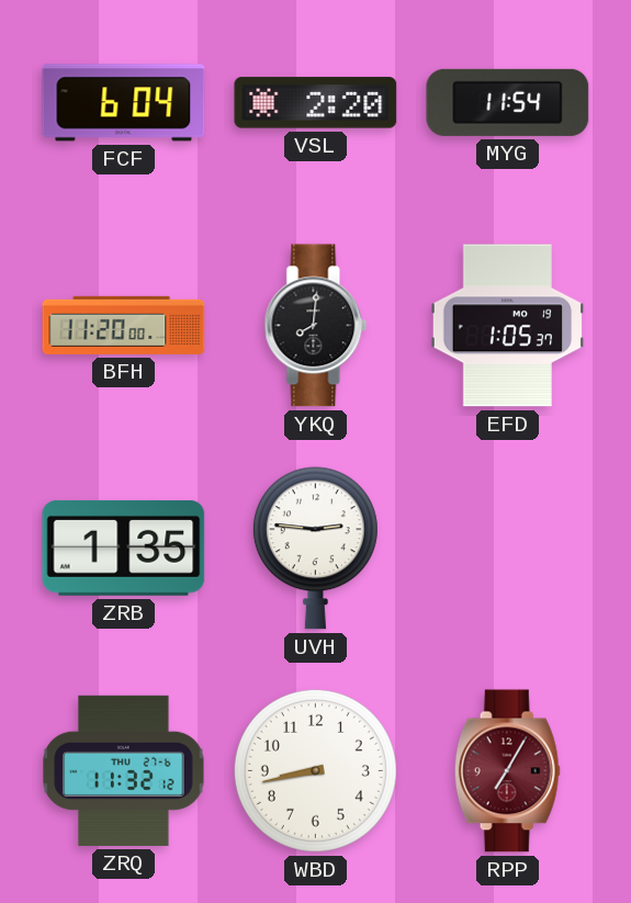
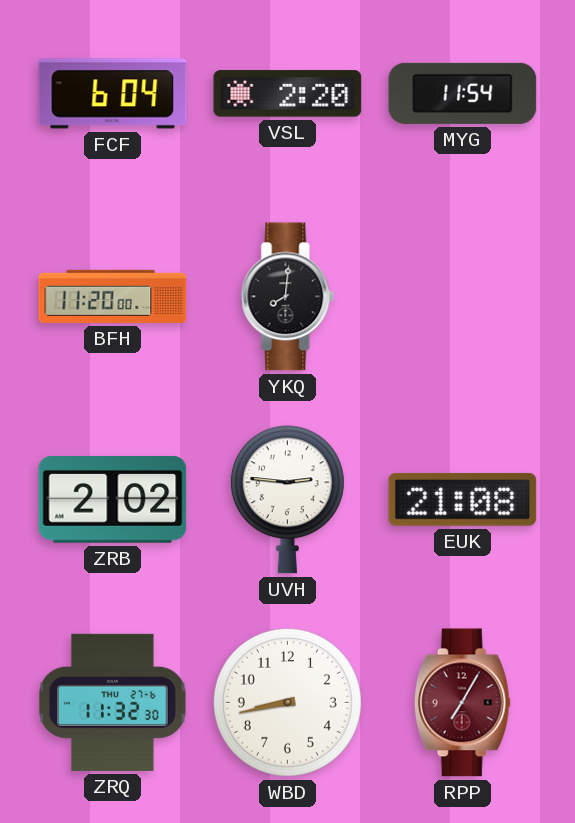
EFD: 1:05 -> none
ZRB: 1:35 -> 2:02
EUK: none -> 21:08
ZRQ: 11:32:12 -> 11:32:30
